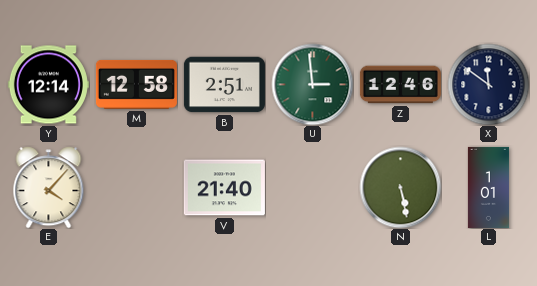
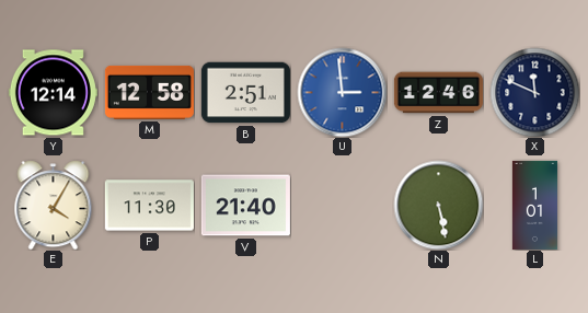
U dial: green -> blue
X: 11:51 -> 11:49
E: 4:07 -> 4:05
P: none -> 11:30
